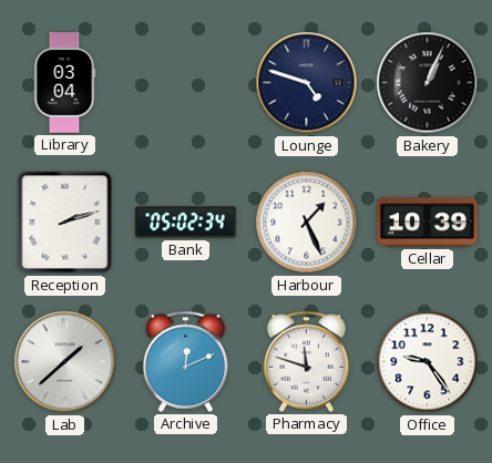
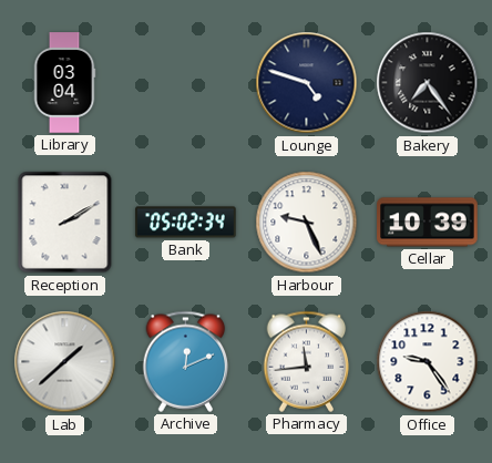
Bakery: 1:04 -> 7:24
Reception: 2:12 -> 2:10
Harbour: 1:26 -> 9:26
Pharmacy: 11:48 -> 11:44
